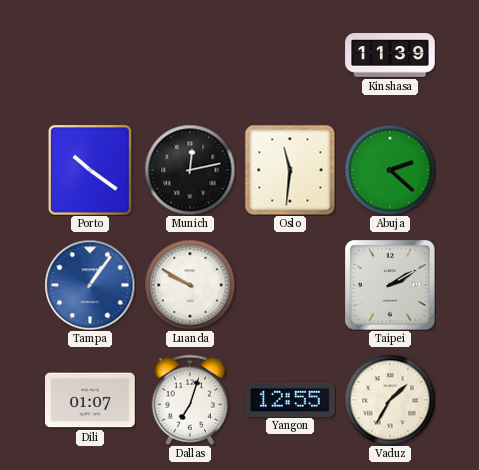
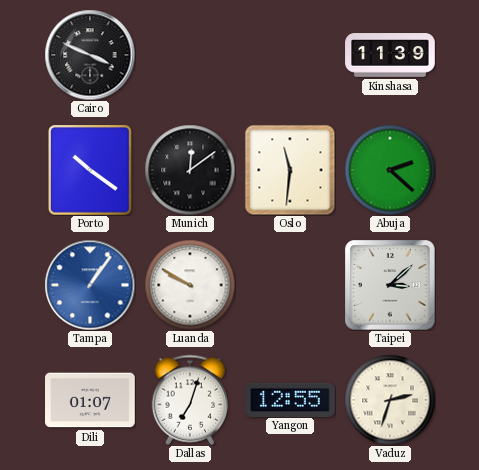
Cairo: none -> 3:49
Munich: 12:13 -> 12:09
Taipei: 2:10 -> 3:08
Vaduz: 1:35 -> 2:33
